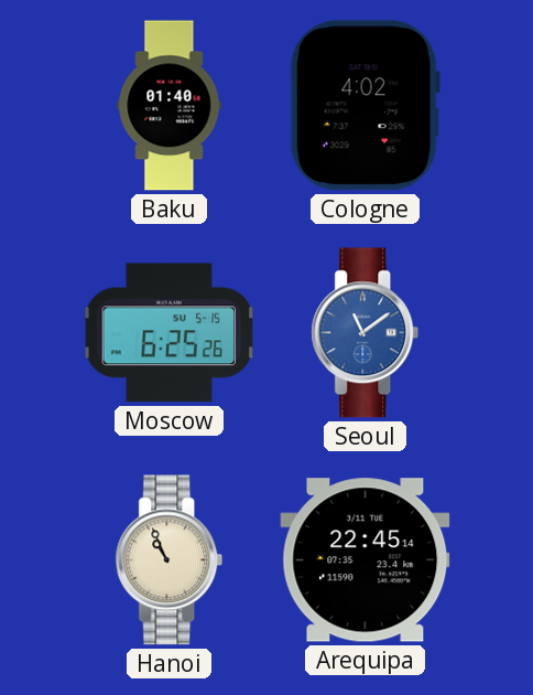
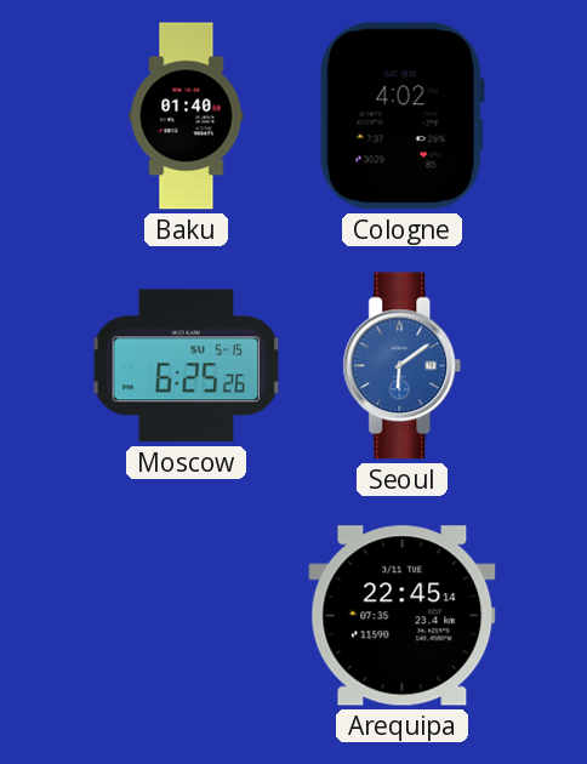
Seoul: 11:09 -> 6:09
Hanoi: 10:56 -> none
